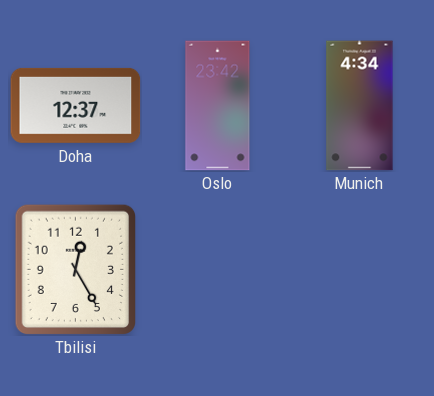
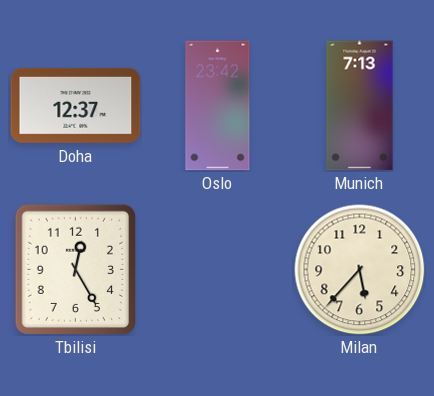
Munich: 4:34 -> 7:13
Milan: none -> 5:37
